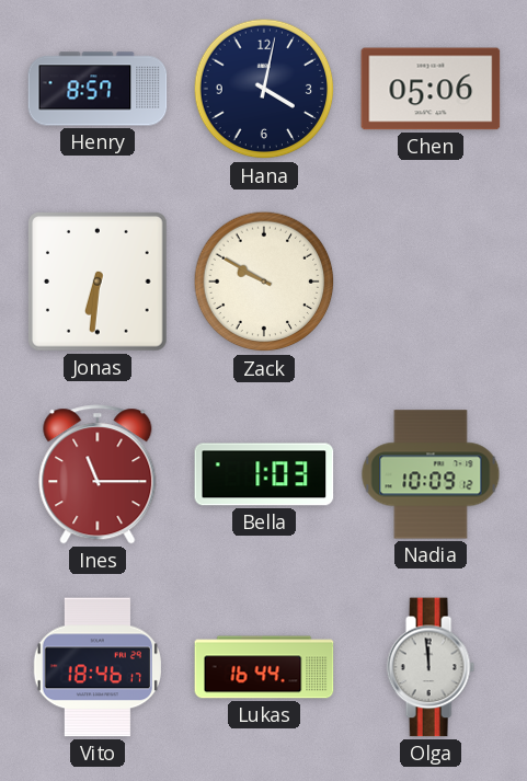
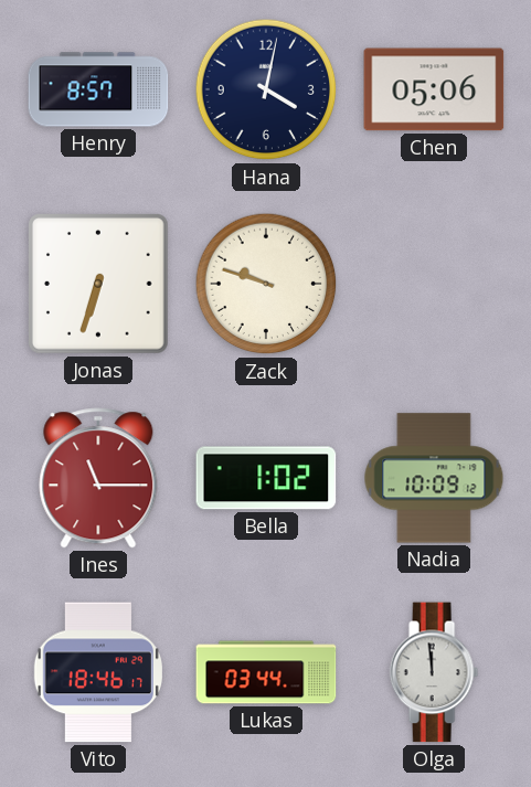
Jonas: 6:31 -> 6:33
Zack: 9:50 -> 9:48
Bella: 1:03 -> 1:02
Lukas: 16:44 -> 03:44
